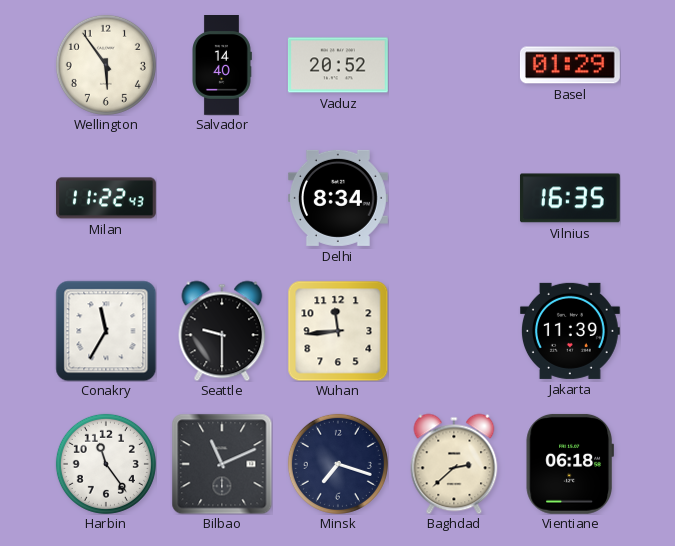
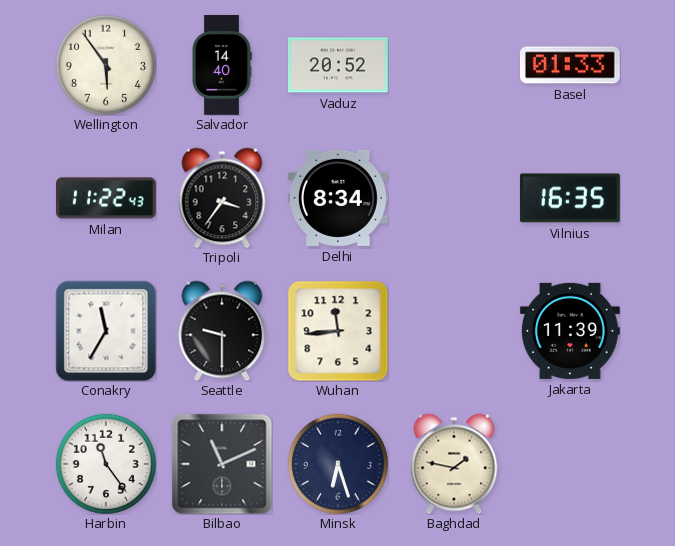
Basel: 01:29 -> 01:33
Tripoli: none -> 3:36
Minsk: 7:18 -> 6:27
Baghdad: 2:38 -> 1:47
Vientiane: 06:18 -> none
